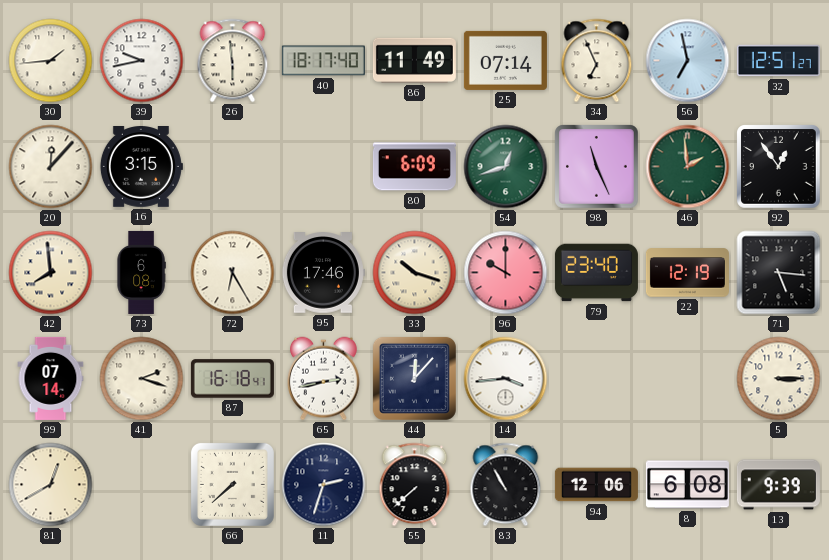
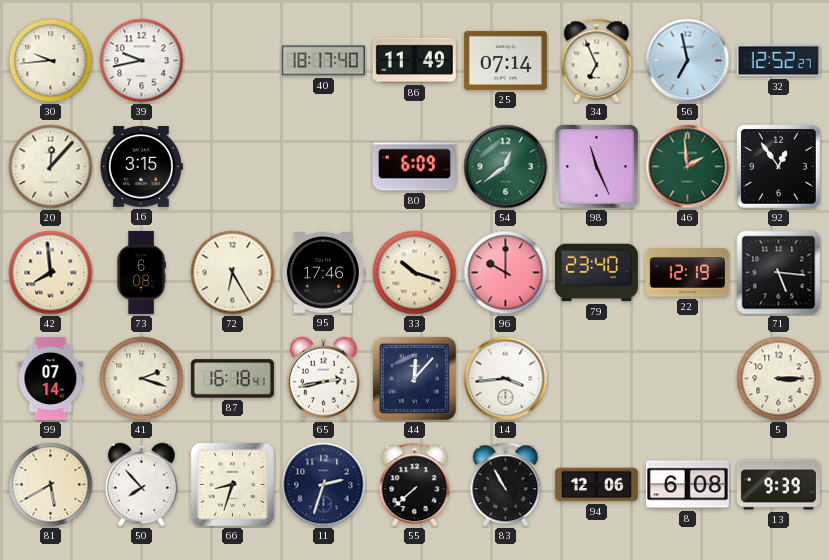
30: 1:44 -> 9:44
26: 5:59 -> none
32: 12:51 -> 12:52
54: 12:42 -> 12:39
81: 12:40 -> 5:40
50: none -> 7:53
66: 7:38 -> 8:33
